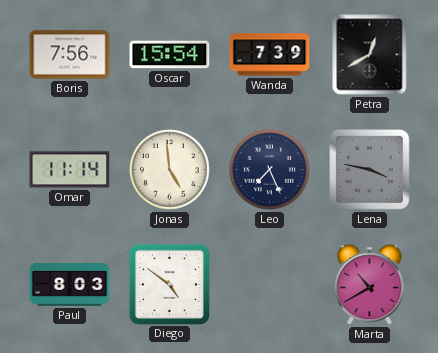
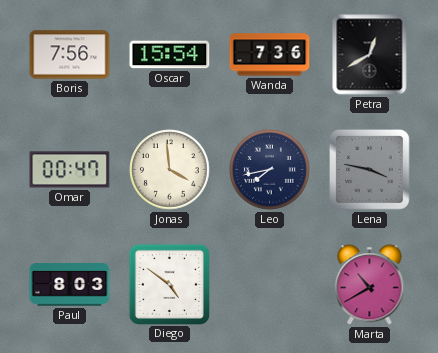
Wanda: 7:39 -> 7:36
Omar: 11:14 -> 00:47
Jonas: 4:59 -> 3:59
Leo: 7:26 -> 7:43
